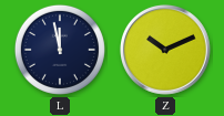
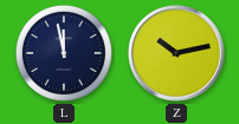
Z: 10:11 -> 10:13
